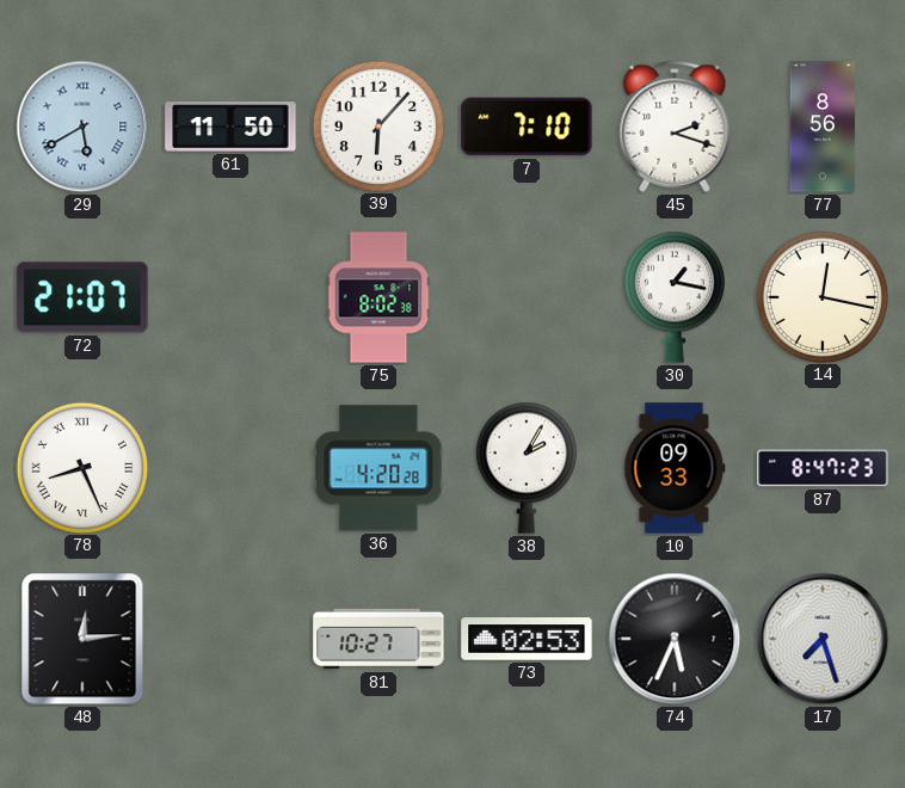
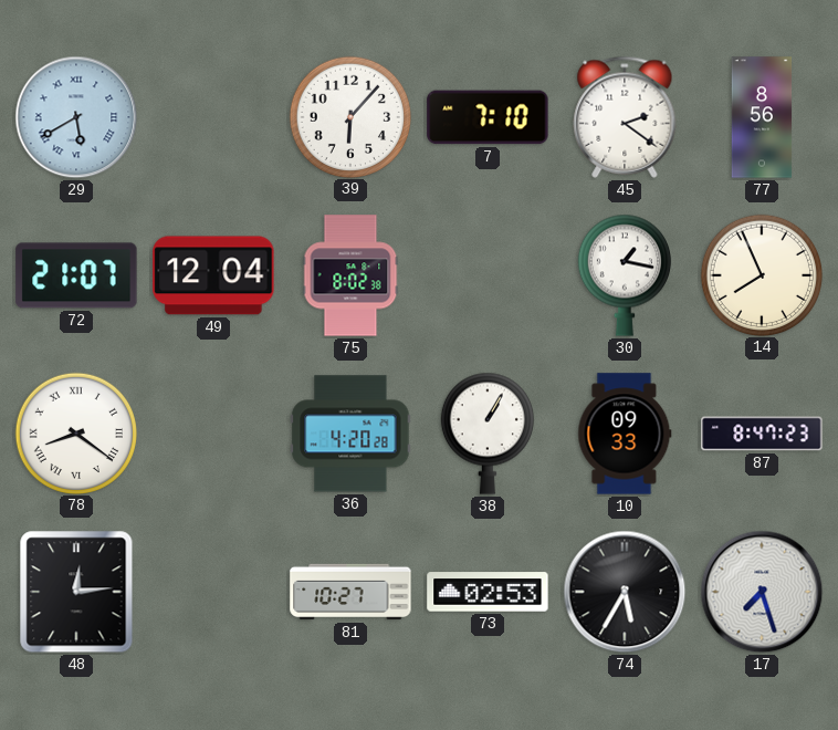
61: 11:50 -> none
45: 2:18 -> 2:21
49: none -> 12:04
14: 12:17 -> 7:56
78: 8:26 -> 8:21
38: 2:05 -> 1:05
74: 5:34 -> 5:35
